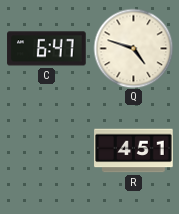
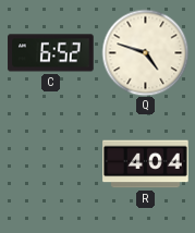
C: 6:47 -> 6:52
R: 4:51 -> 4:04
